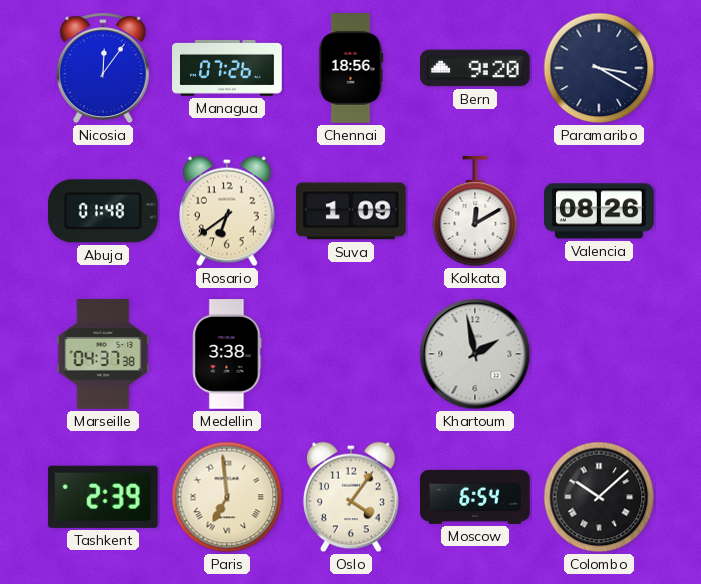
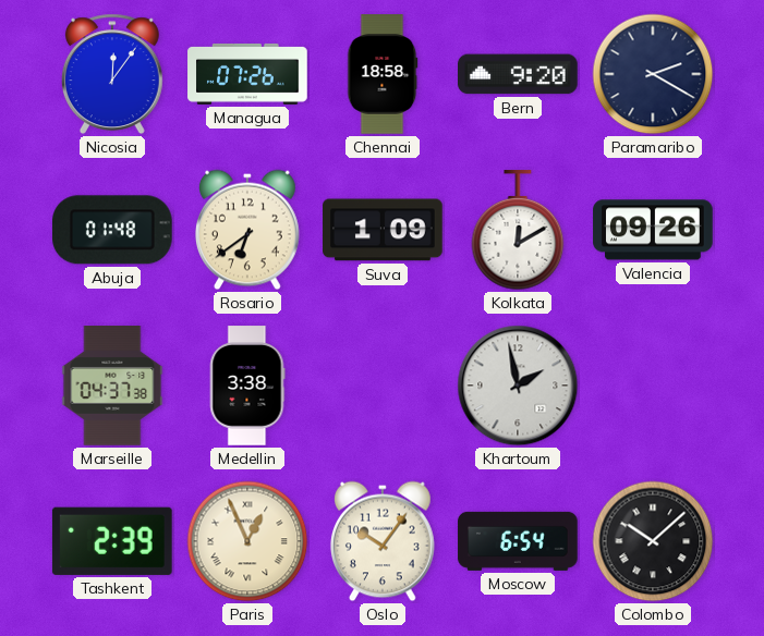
Chennai: 18:56 -> 18:58
Paramaribo: 3:20 -> 2:20
Valencia: 08:26 -> 09:26
Paris: 6:59 -> 12:56
Oslo: 4:06 -> 10:06
